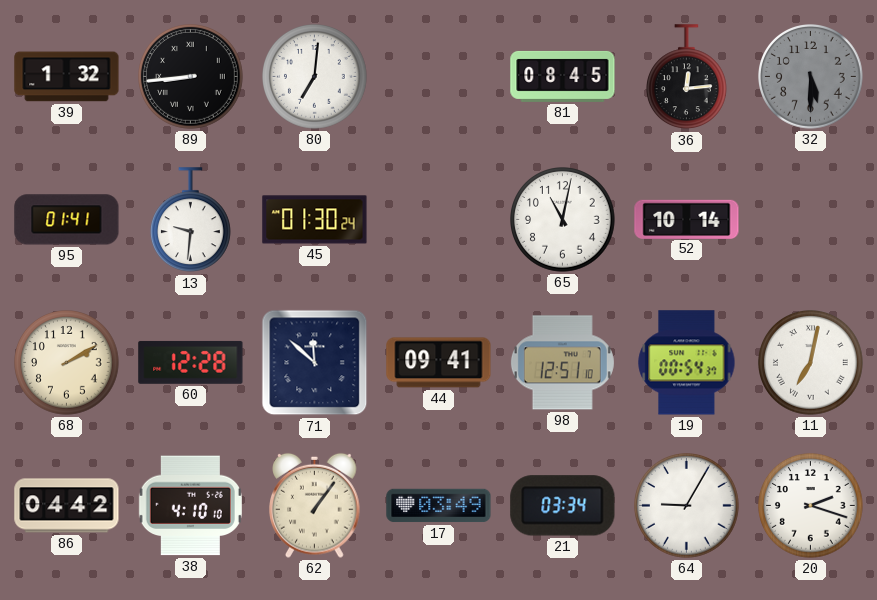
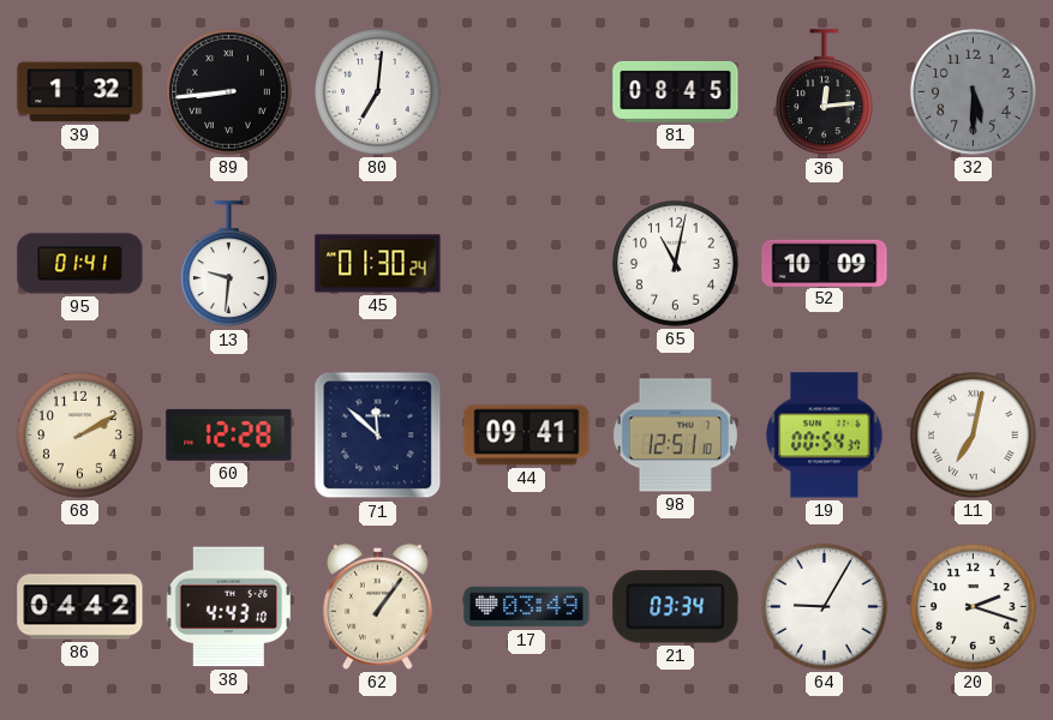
52: 10:14 -> 10:09
38: 4:10 -> 4:43
